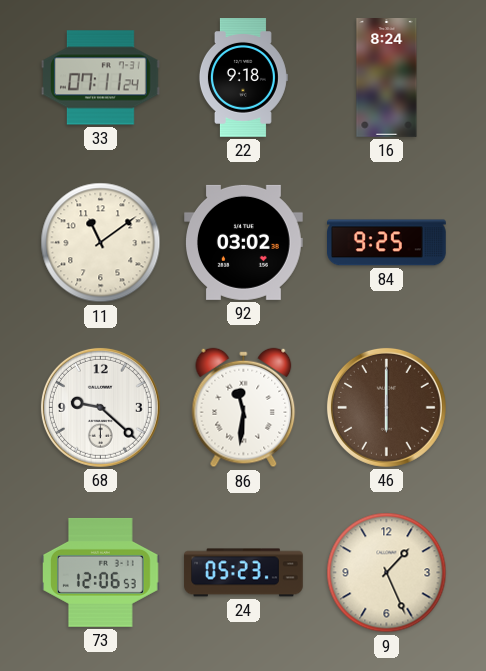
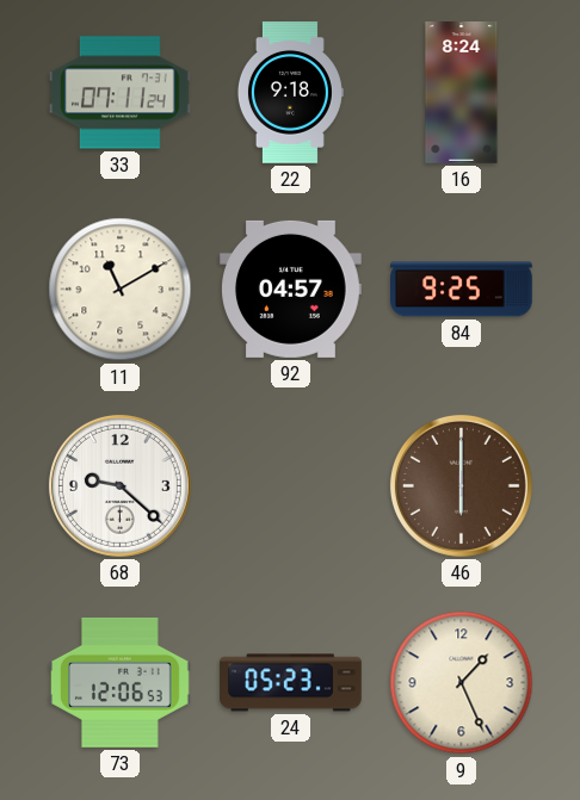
11: 11:09 -> 11:10
92: 03:02 -> 04:57
86: 11:31 -> none
